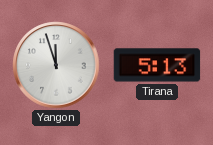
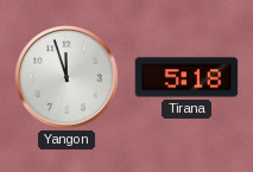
Tirana: 5:13 -> 5:18
